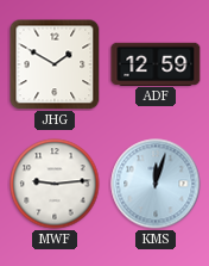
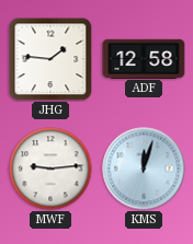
JHG: 1:50 -> 1:46
ADF: 12:59 -> 12:58
